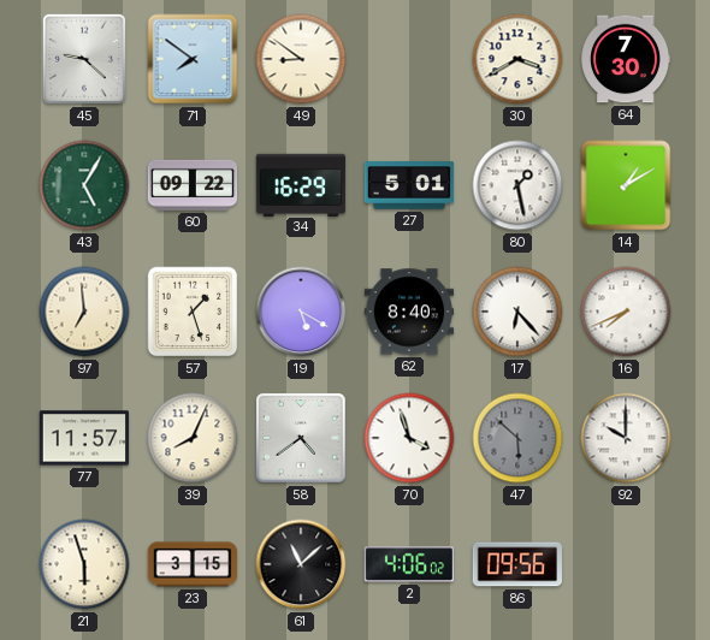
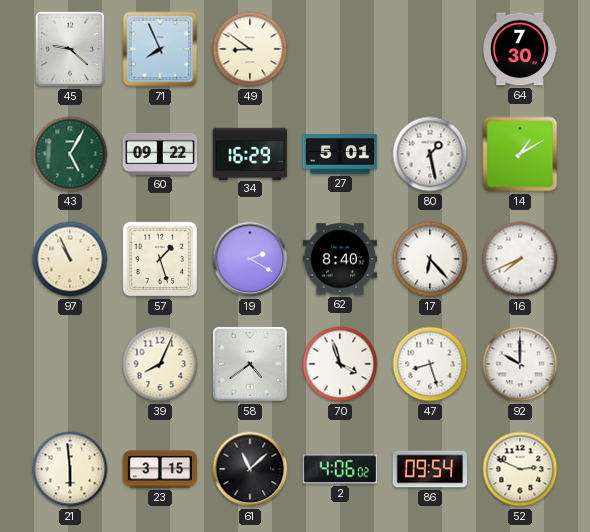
71: 7:51 -> 7:56
30: 3:40 -> none
97: 6:59 -> 10:56
19: 5:20 -> 2:20
77: 11:57 -> none
47: 5:52 -> 8:27
47 dial: grey -> white
21: 5:57 -> 5:59
86: 09:56 -> 09:54
52: none -> 2:49
